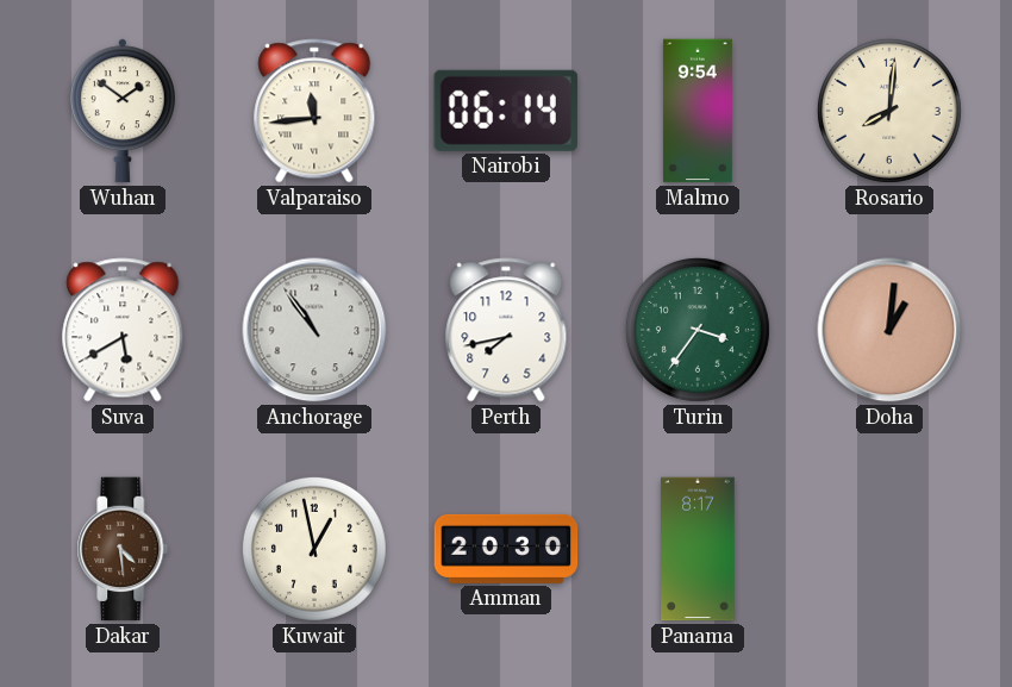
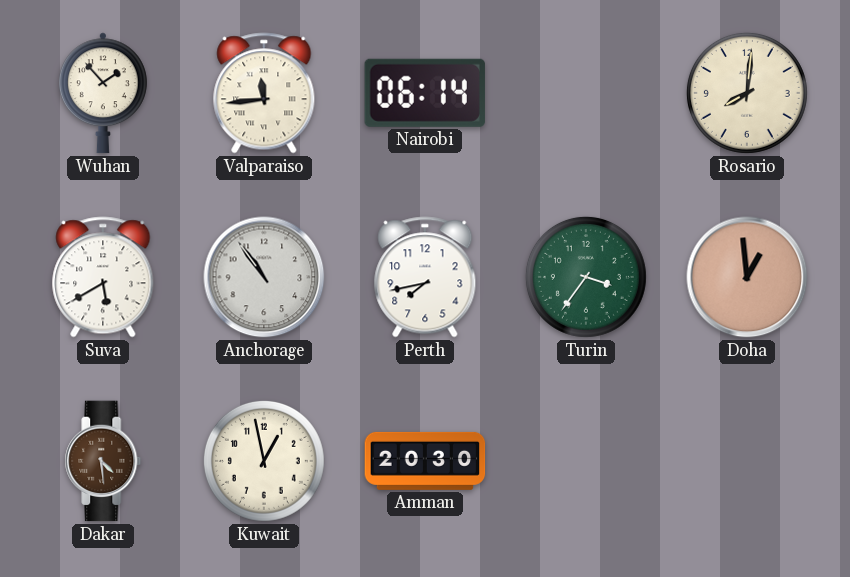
Wuhan: 1:51 -> 1:53
Malmo: 9:54 -> none
Doha: 1:01 -> 12:59
Panama: 8:17 -> none
